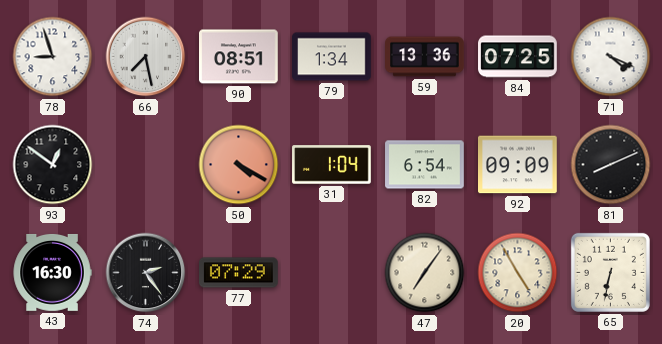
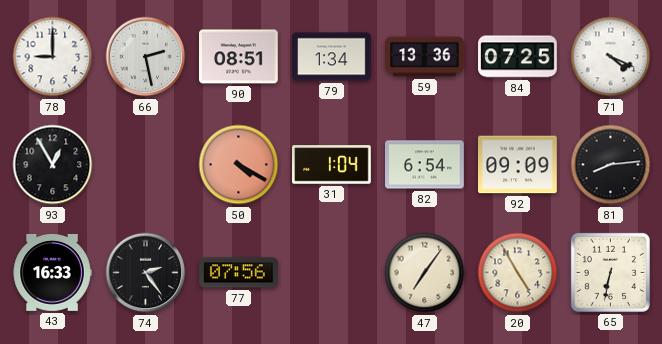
78: 8:57 -> 9:00
66: 7:28 -> 2:28
93: 12:51 -> 12:55
81: 8:11 -> 8:14
43: 16:30 -> 16:33
77: 07:29 -> 07:56
